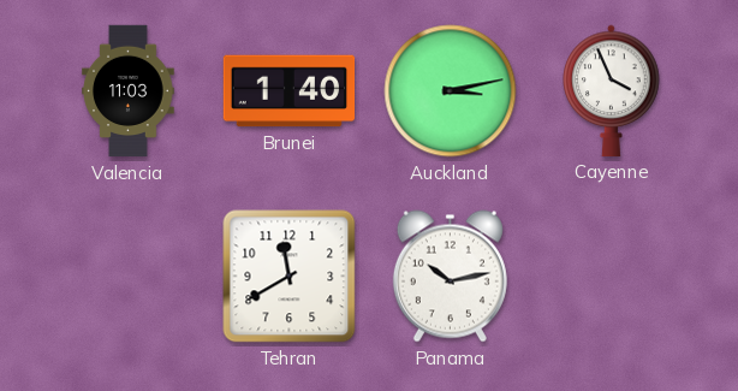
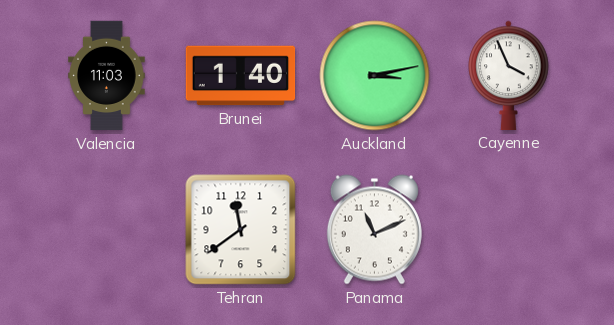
Tehran: 11:40 -> 11:39
Panama: 10:13 -> 11:11
